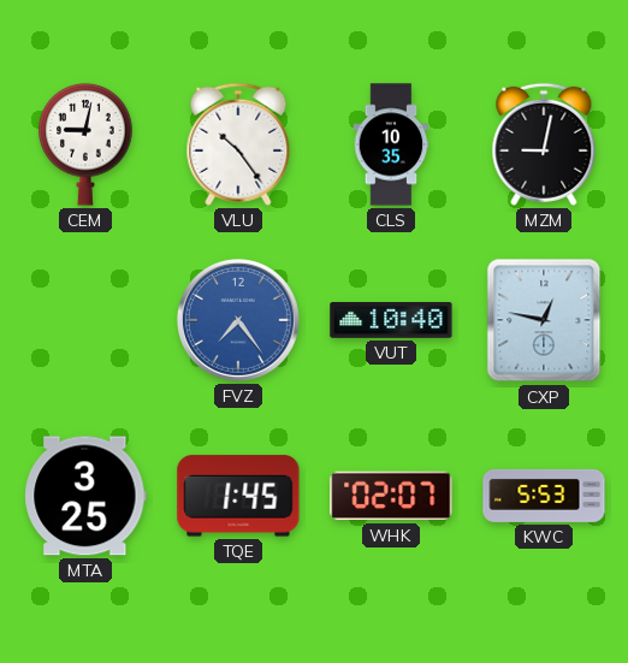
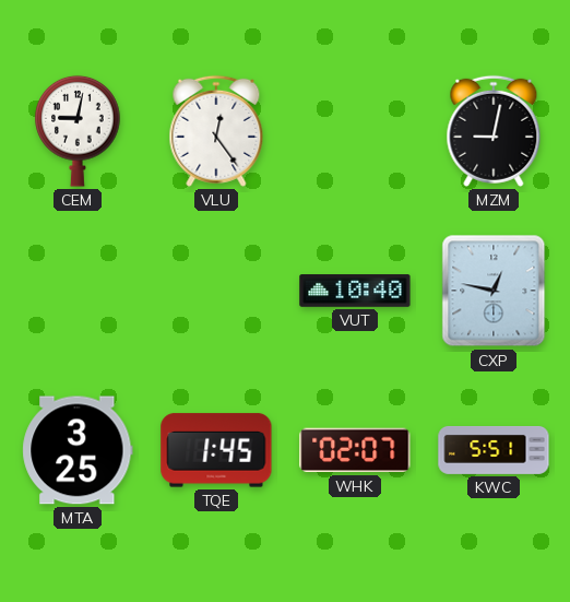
VLU: 10:24 -> 12:24
CLS: 10:35 -> none
FVZ: 7:24 -> none
KWC: 5:53 -> 5:51
